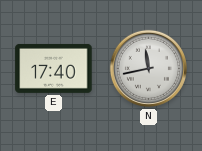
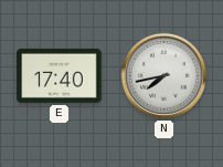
N: 11:43 -> 7:43
